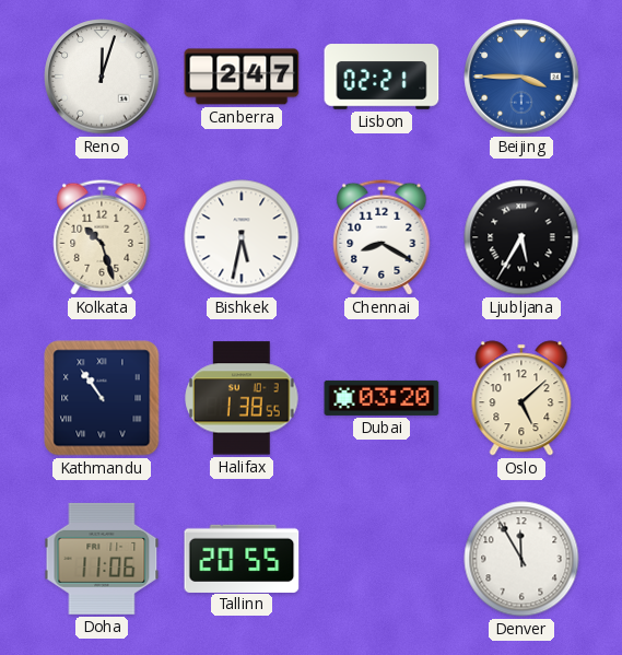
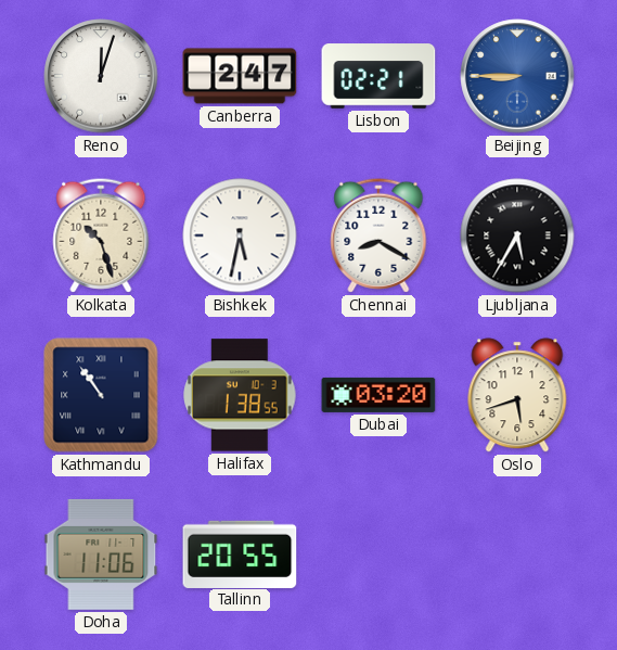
Beijing: 3:45 -> 8:45
Oslo: 5:08 -> 5:42
Denver: 11:55 -> none
